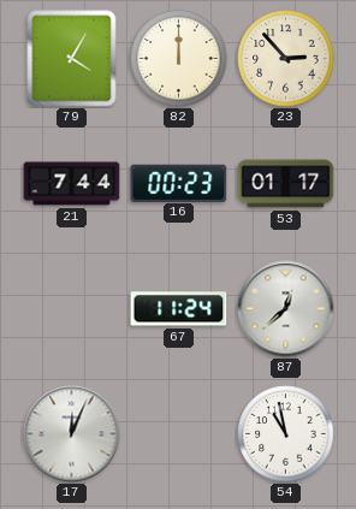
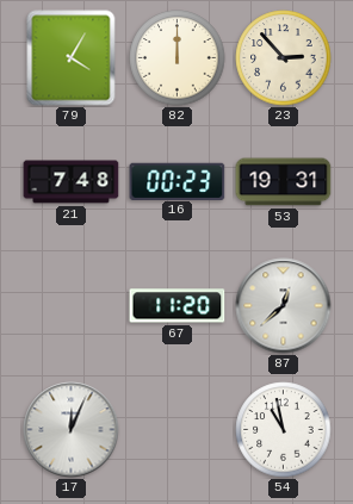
21: 7:44 -> 7:48
53: 01:17 -> 19:31
67: 11:24 -> 11:20
